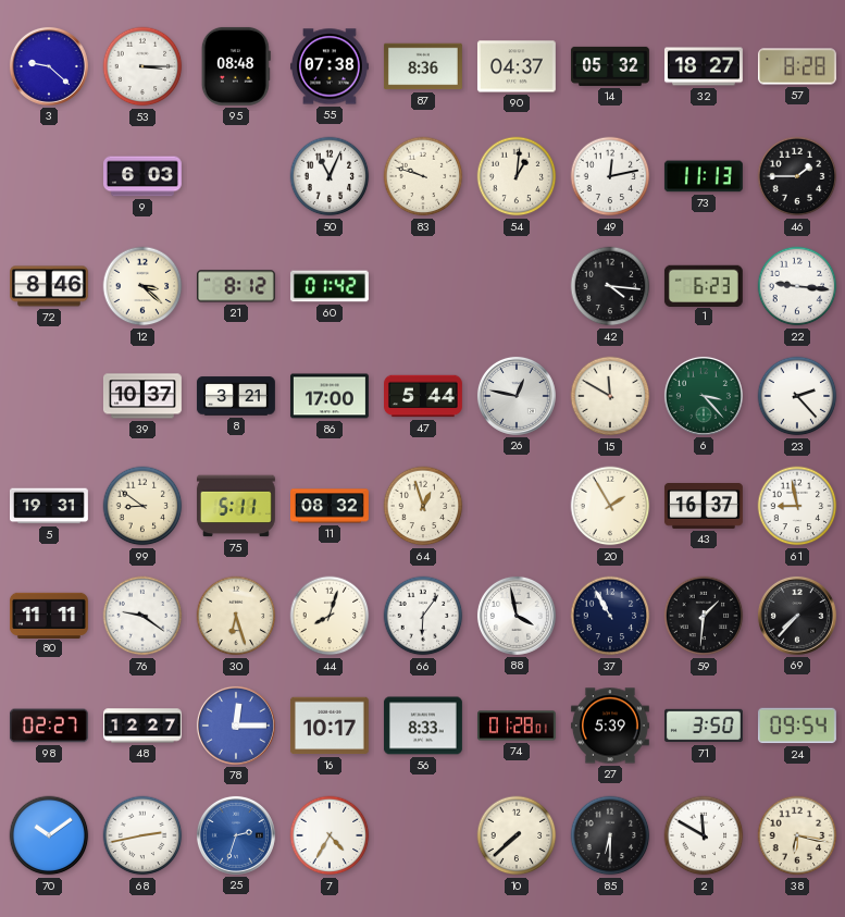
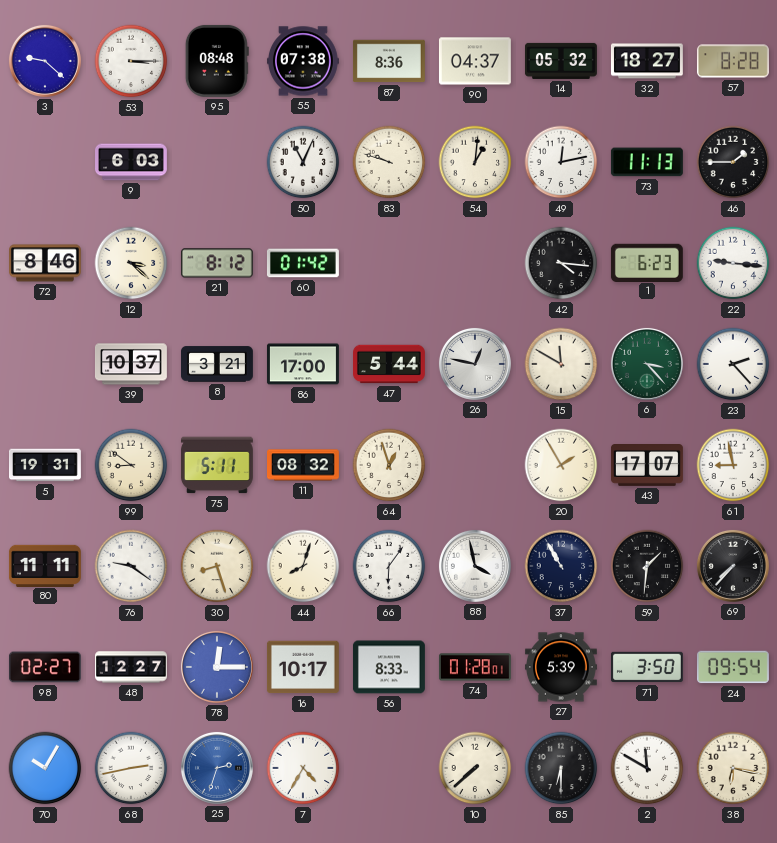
43: 16:37 -> 17:07
30: 6:27 -> 8:27
70: 10:09 -> 10:05
